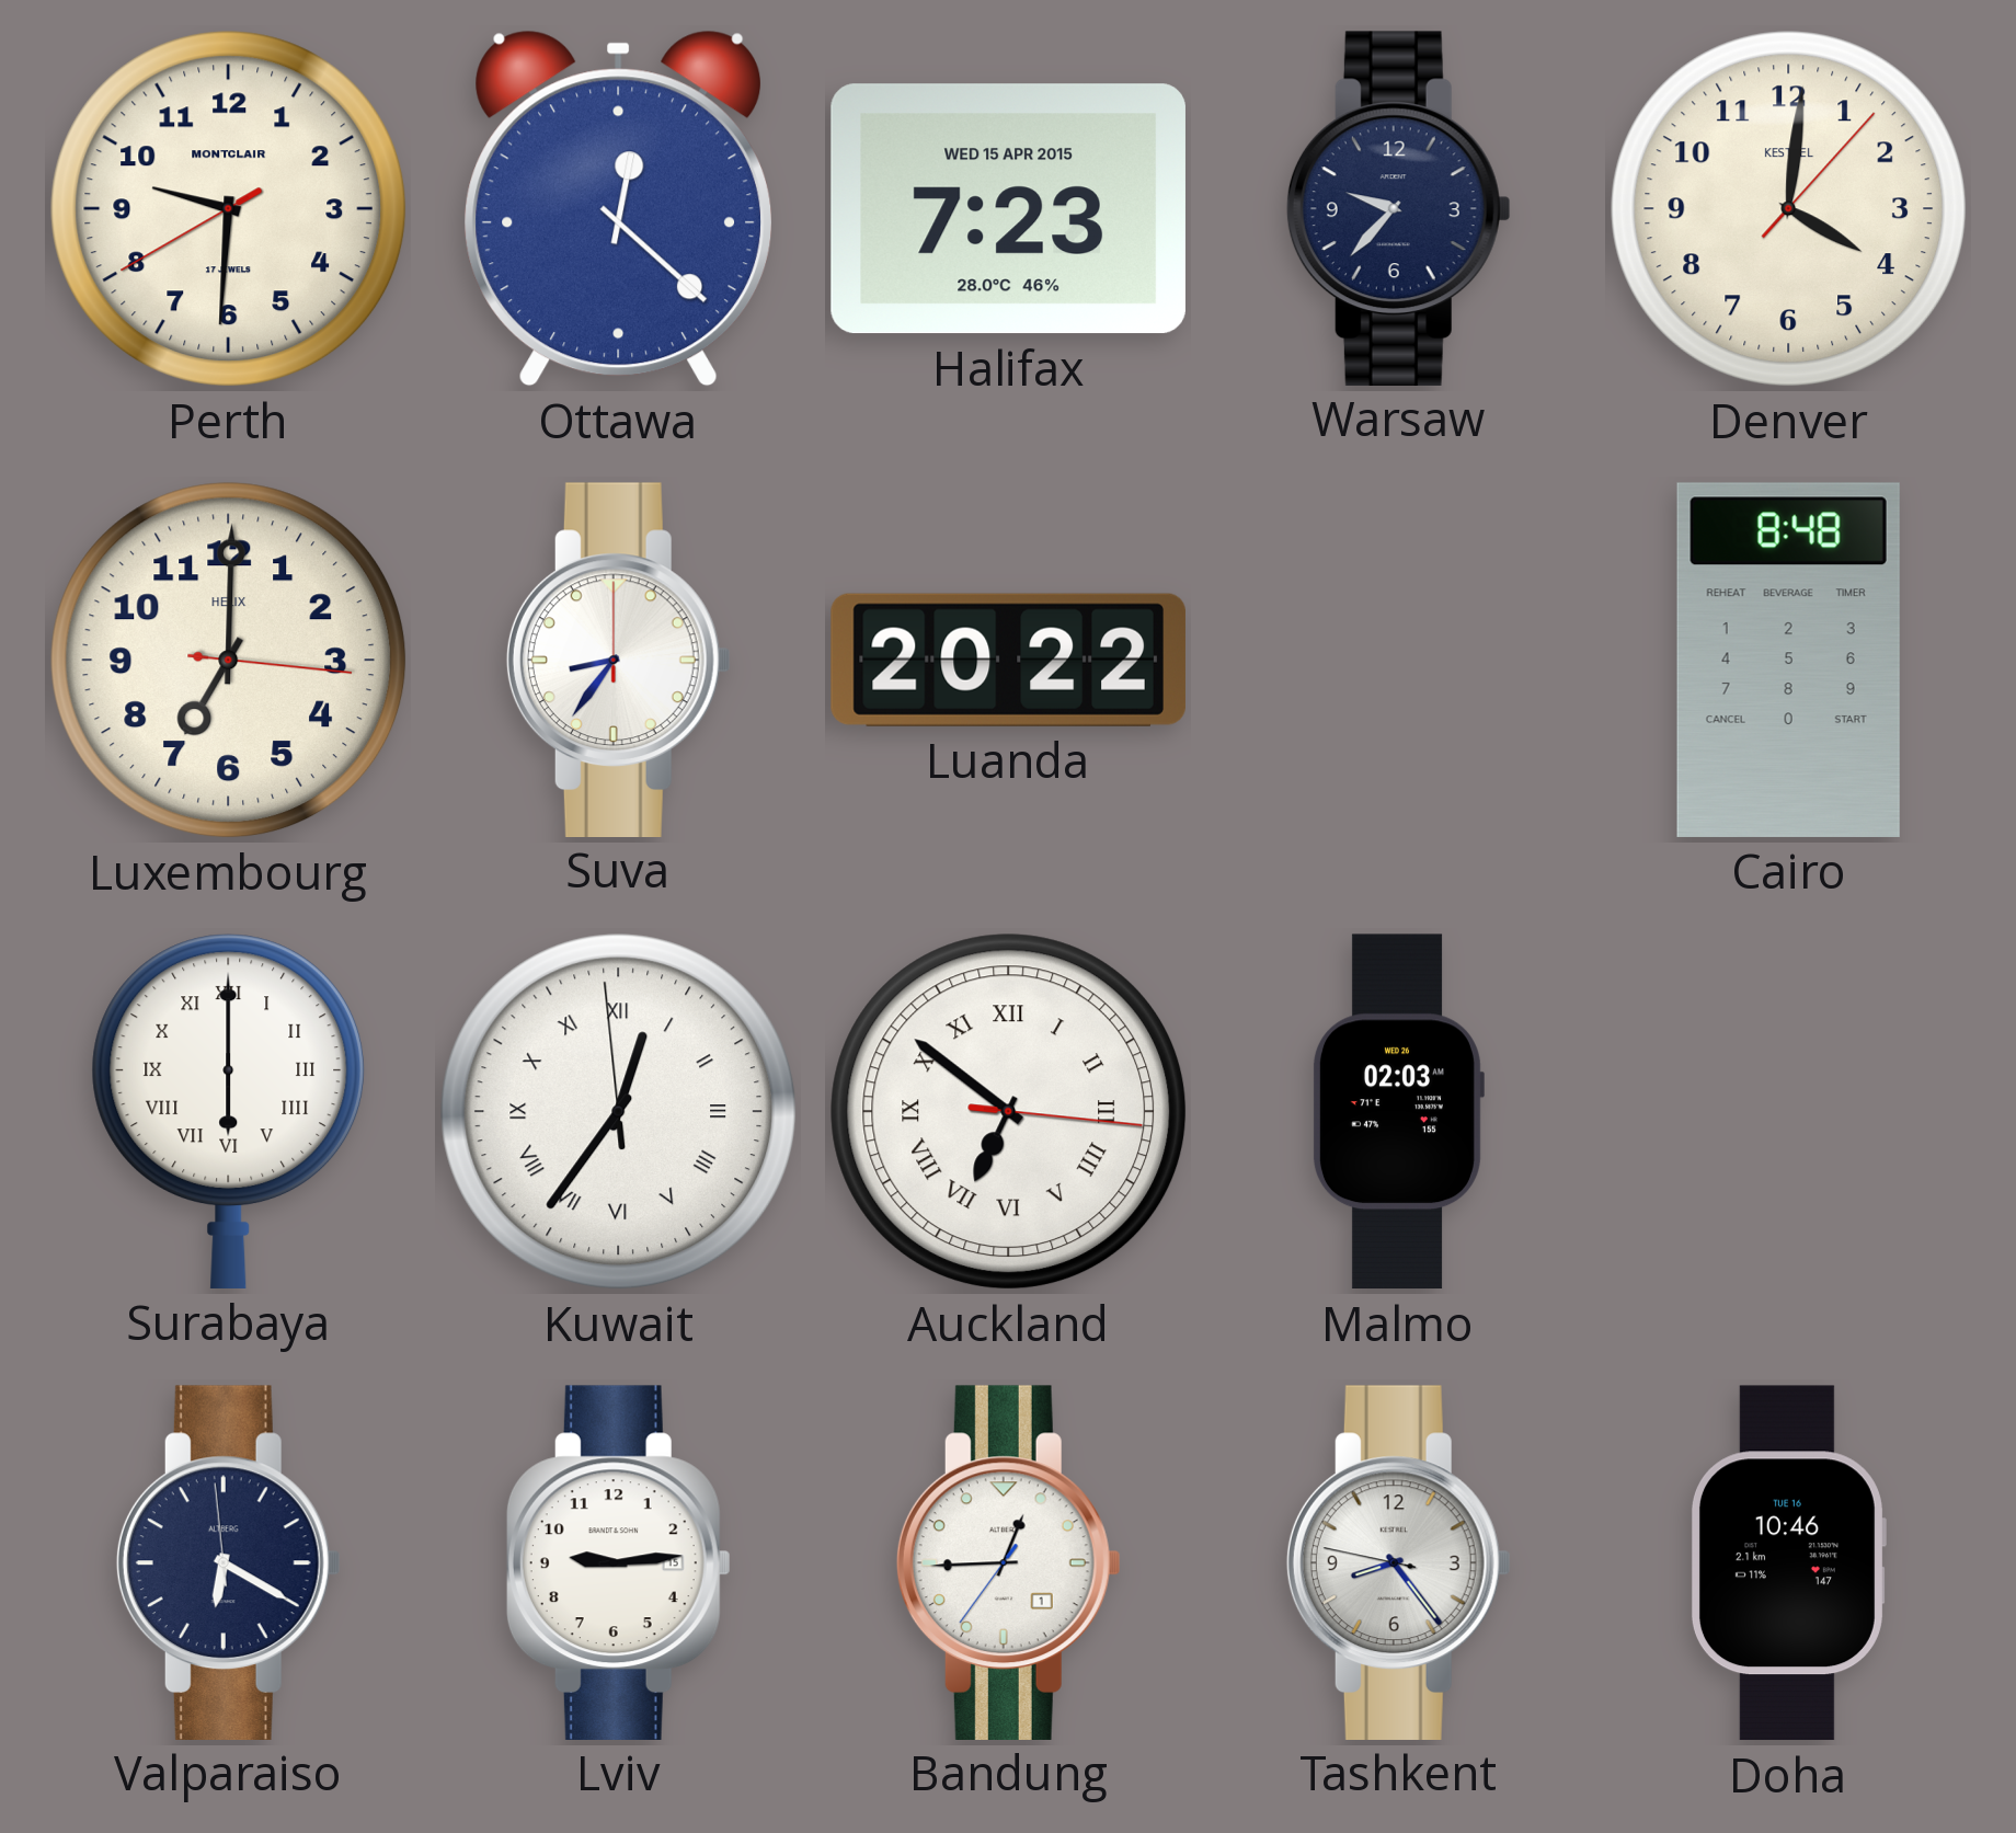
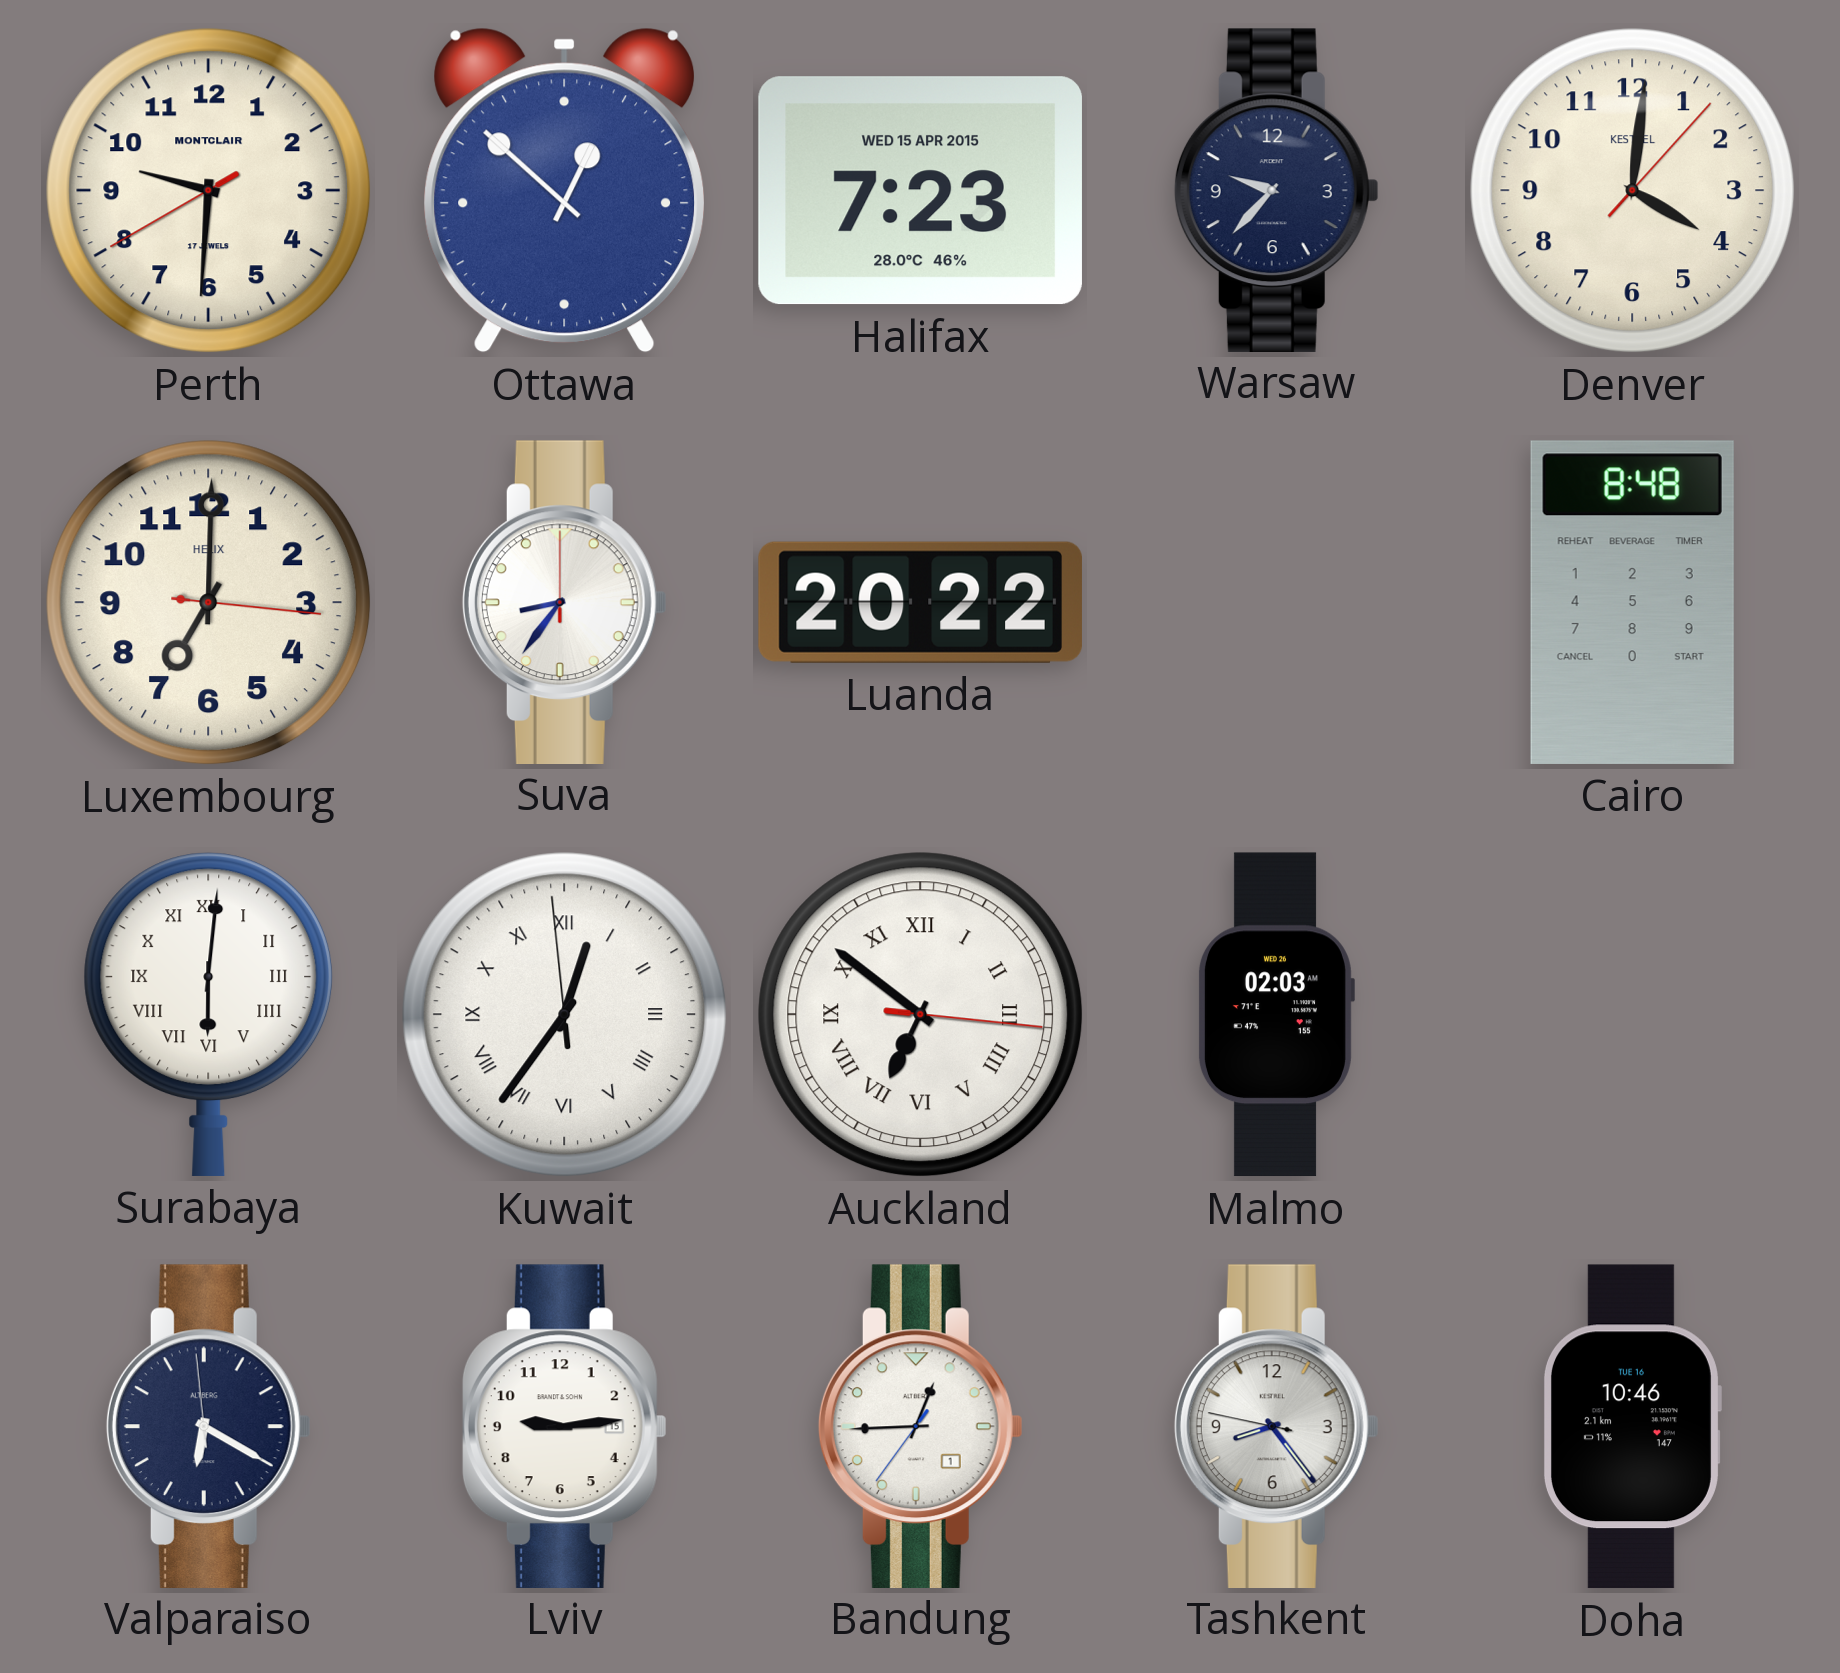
Ottawa: 12:22 -> 12:52
Surabaya: 6:00 -> 6:01
